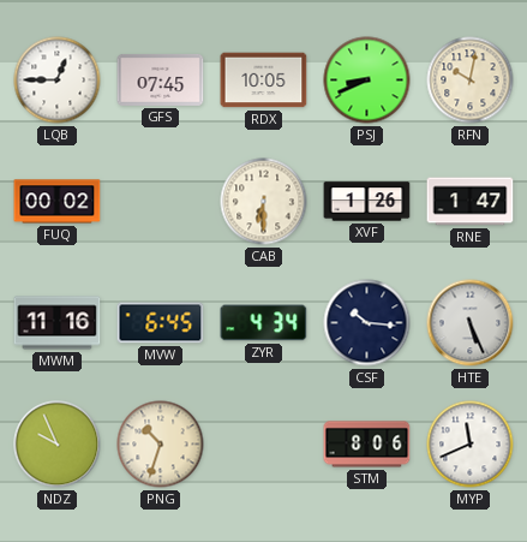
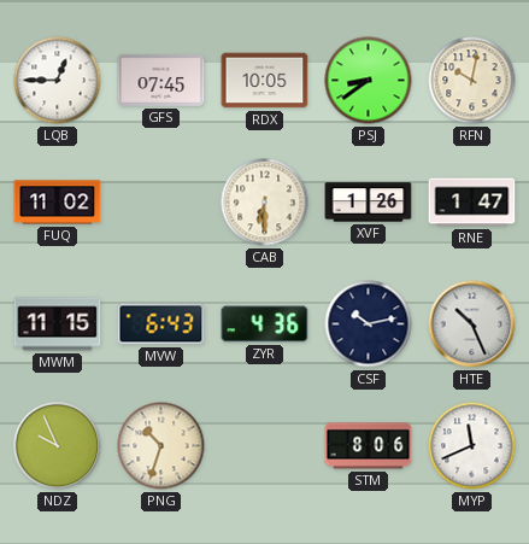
PSJ: 8:41 -> 8:39
FUQ: 00:02 -> 11:02
MWM: 11:16 -> 11:15
MVW: 6:45 -> 6:43
ZYR: 4:34 -> 4:36
CSF: 10:16 -> 10:13
HTE: 5:26 -> 10:26
